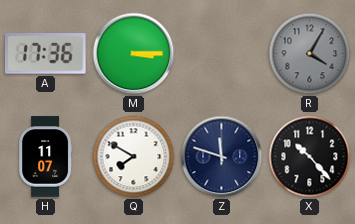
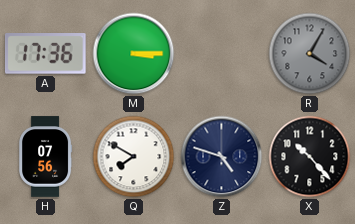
H: 11:07 -> 07:56
Z: 11:48 -> 4:48
